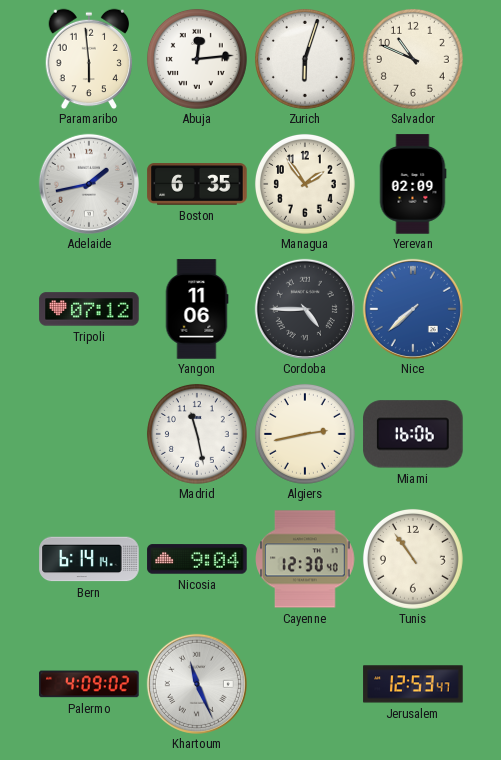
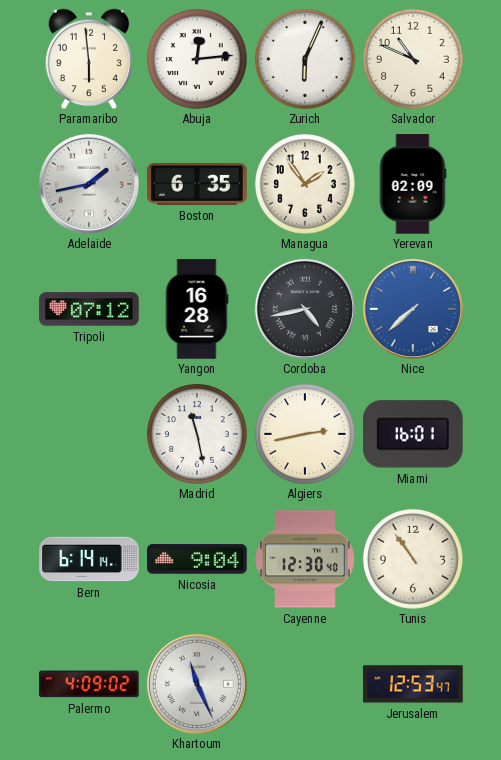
Zurich: 6:03 -> 6:04
Yangon: 11:06 -> 16:28
Cordoba: 4:45 -> 4:43
Miami: 16:06 -> 16:01
